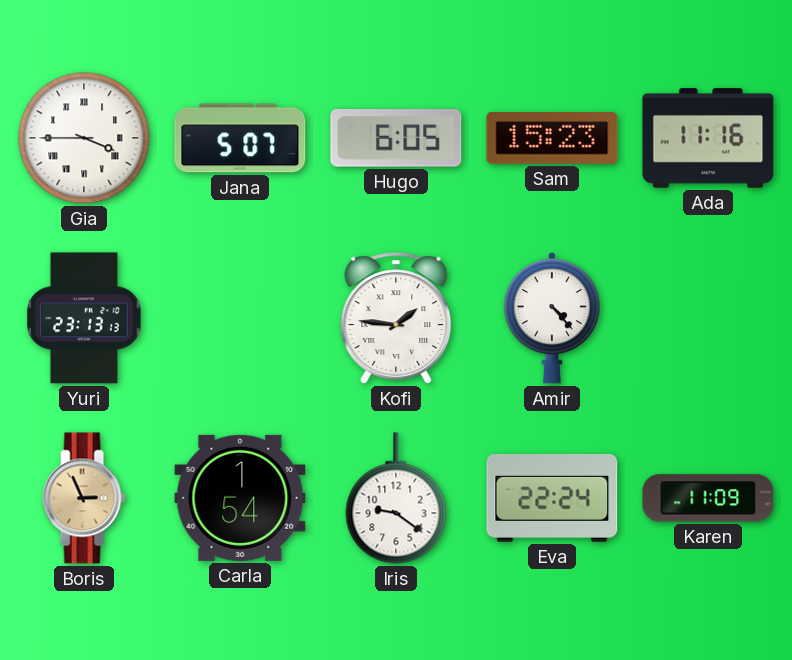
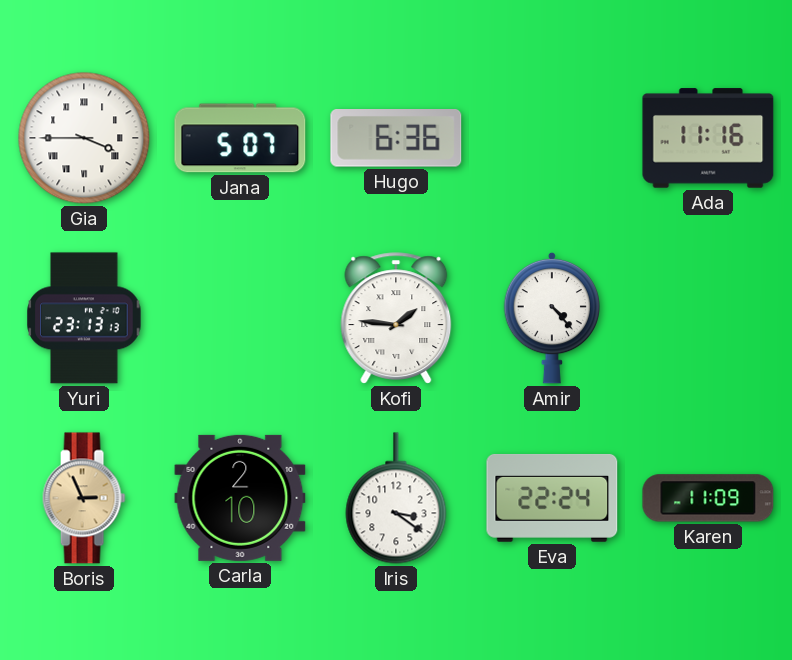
Hugo: 6:05 -> 6:36
Sam: 15:23 -> none
Carla: 1:54 -> 2:10
Iris: 9:21 -> 3:21
